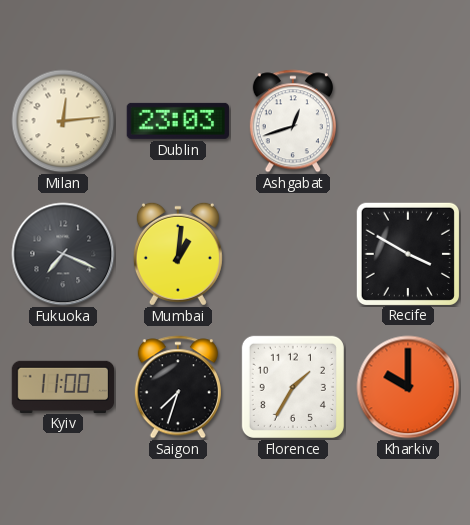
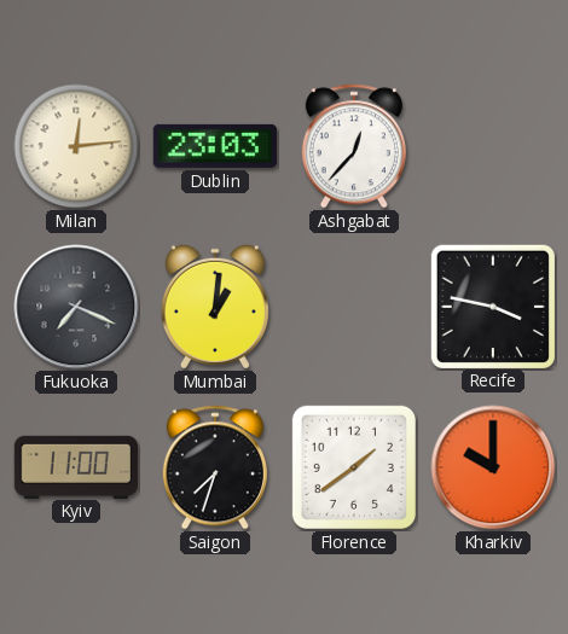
Ashgabat: 12:42 -> 12:37
Recife: 3:50 -> 3:47
Florence: 1:35 -> 1:39
